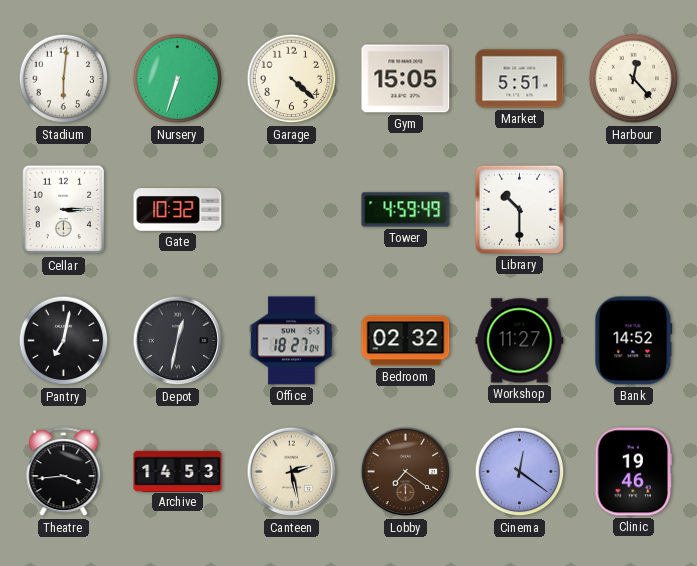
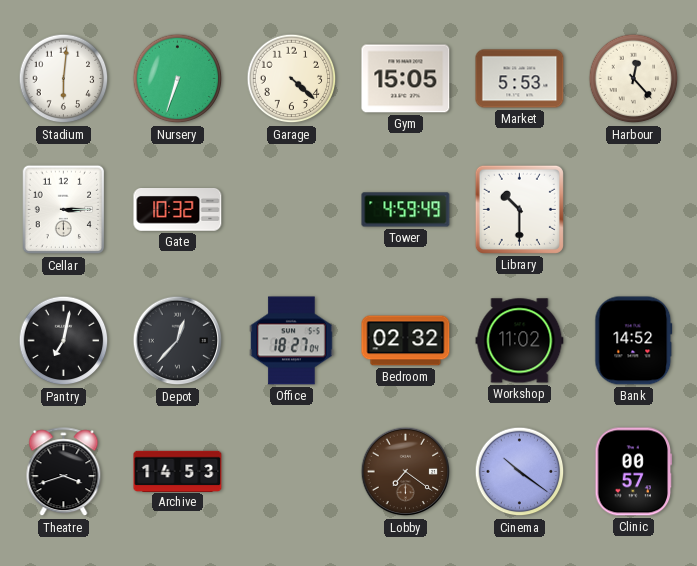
Market: 5:51 -> 5:53
Depot: 12:32 -> 12:37
Workshop: 11:27 -> 11:02
Theatre: 3:44 -> 3:42
Canteen: 2:28 -> none
Cinema: 12:21 -> 10:21
Clinic: 19:46 -> 00:57
